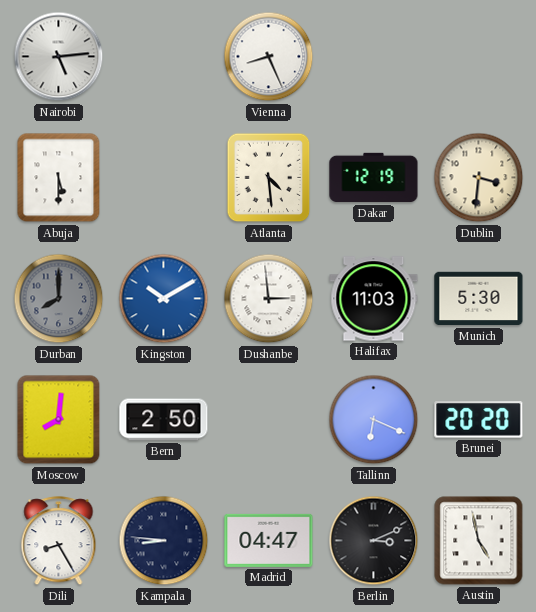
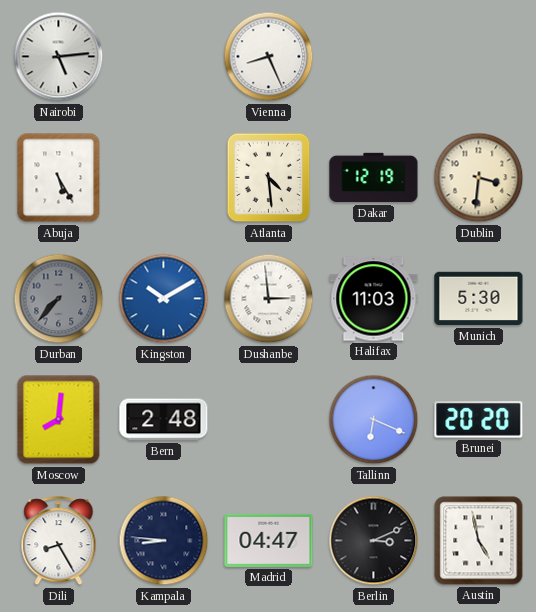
Abuja: 5:30 -> 5:25
Durban: 8:00 -> 7:37
Bern: 2:50 -> 2:48
